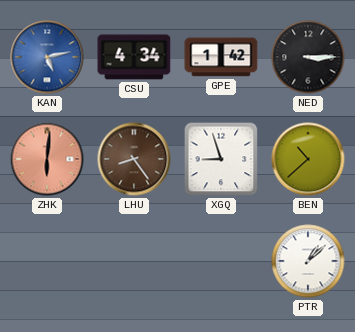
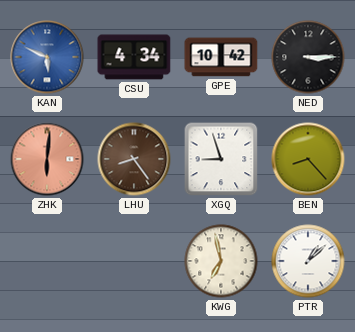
KAN: 5:13 -> 5:49
GPE: 1:42 -> 10:42
BEN: 10:38 -> 8:23
KWG: none -> 6:58
